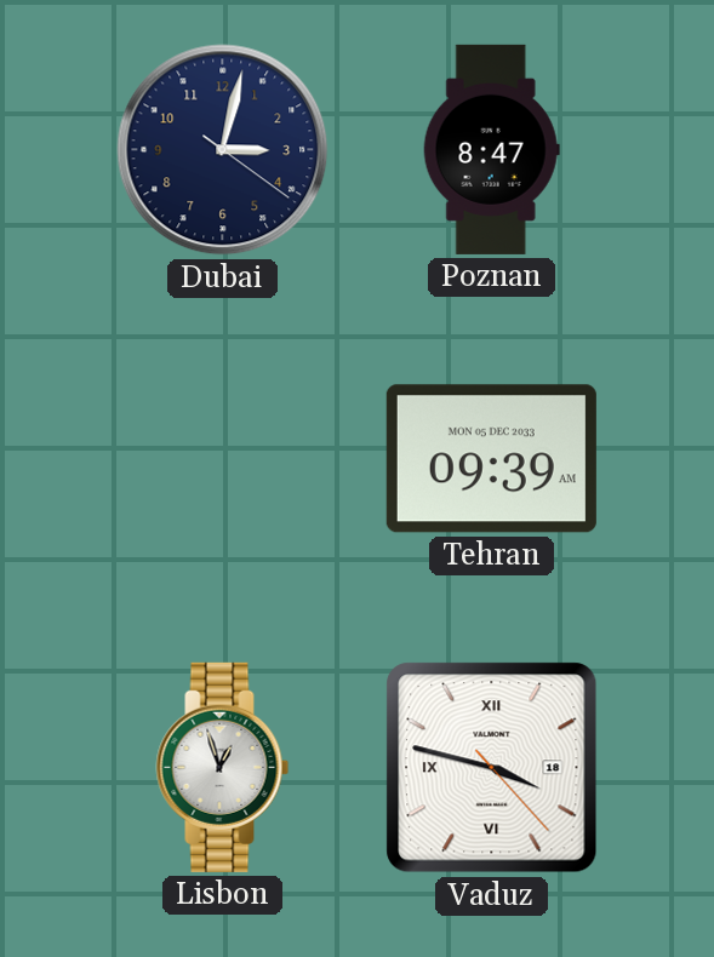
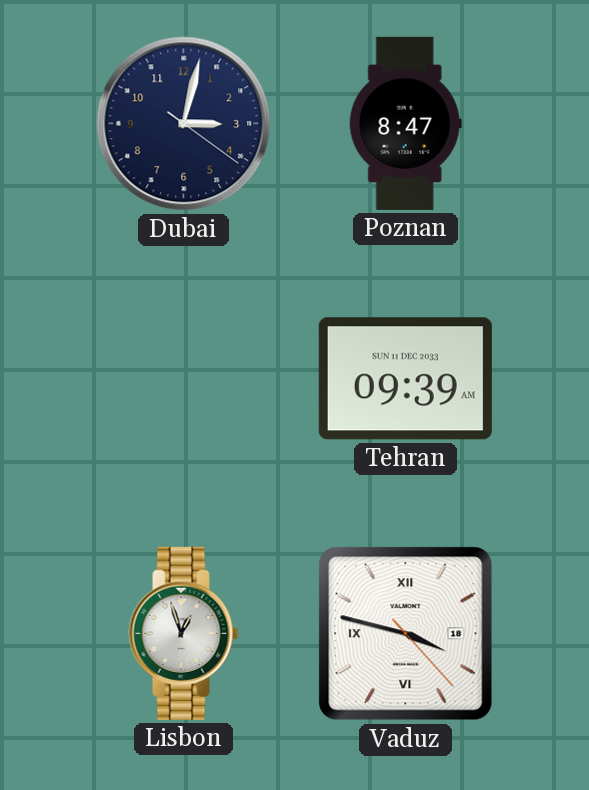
Tehran date: MON 05 DEC 2033 -> SUN 11 DEC 2033
